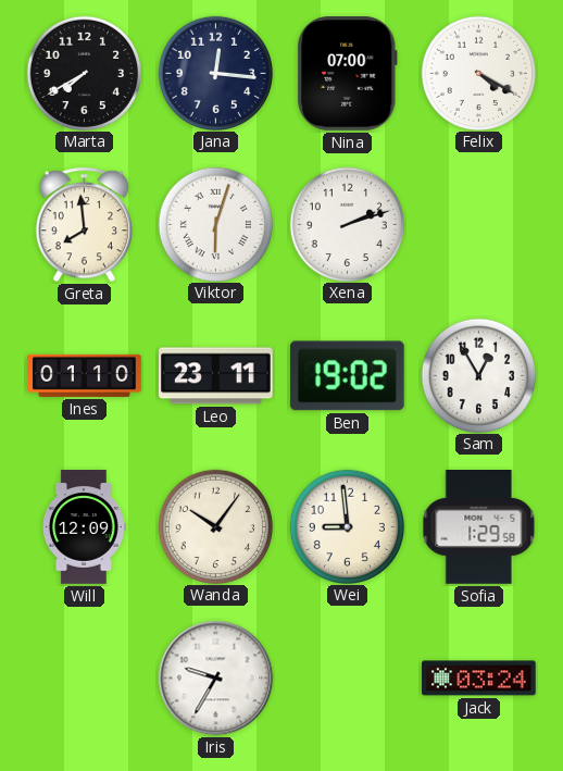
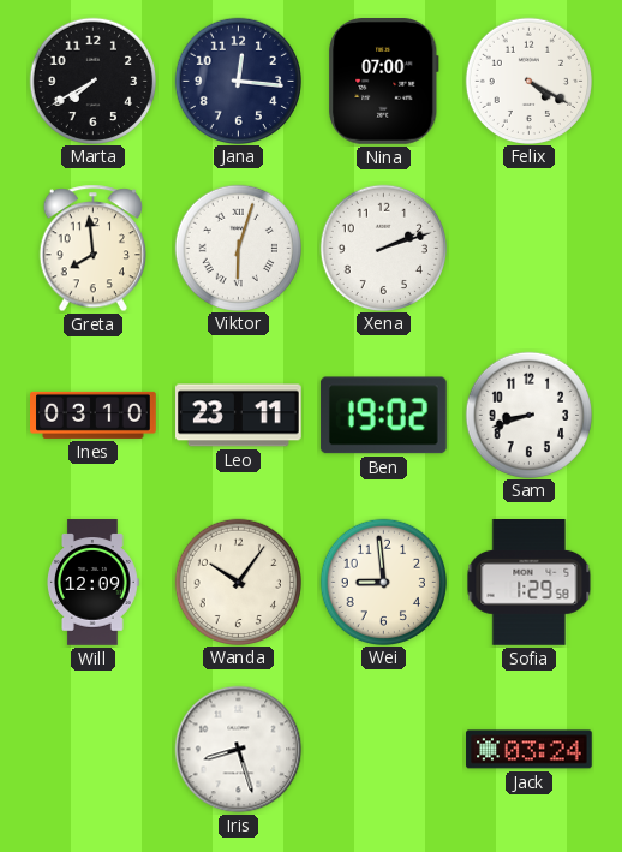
Ines: 01:10 -> 03:10
Sam: 12:55 -> 8:42
Iris: 9:35 -> 8:27
